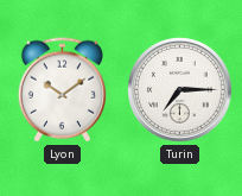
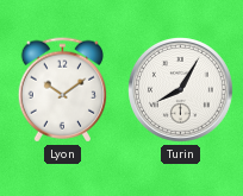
Turin: 7:15 -> 8:05
